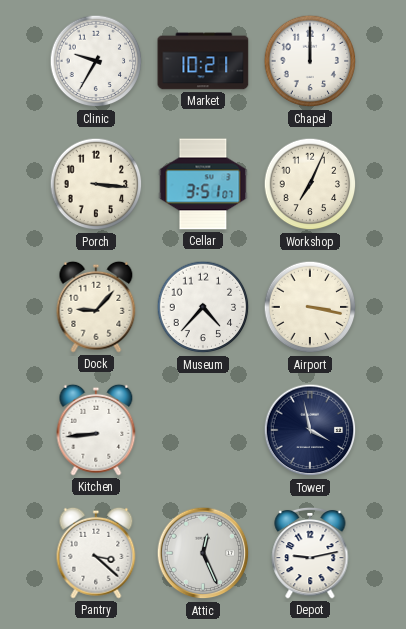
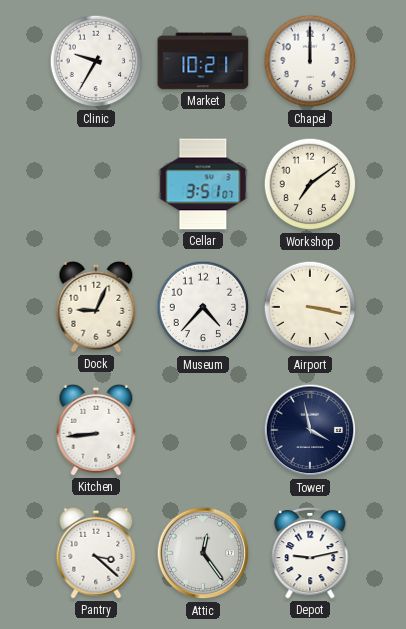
Porch: 3:16 -> none
Workshop: 7:04 -> 7:09
Dock: 9:07 -> 9:04
Attic: 12:26 -> 12:24
